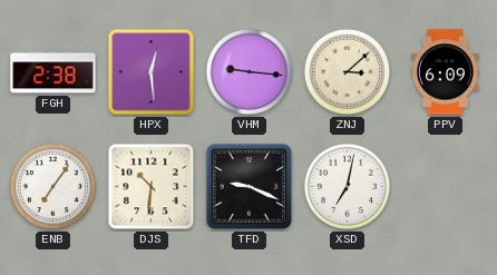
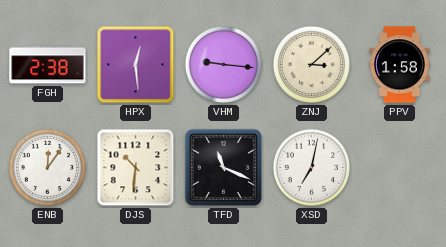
PPV: 6:09 -> 1:58
ENB: 7:06 -> 12:06
TFD: 9:19 -> 11:19
